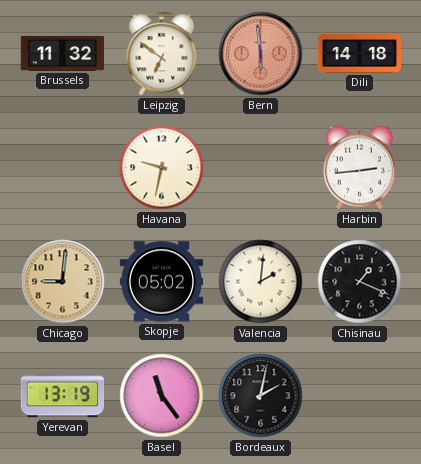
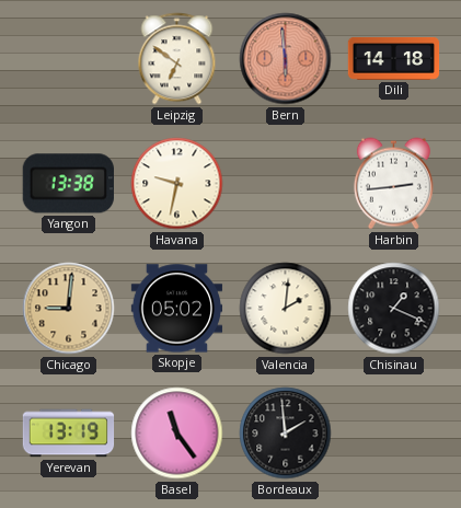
Brussels: 11:32 -> none
Yangon: none -> 13:38
Bordeaux: 2:02 -> 1:59
